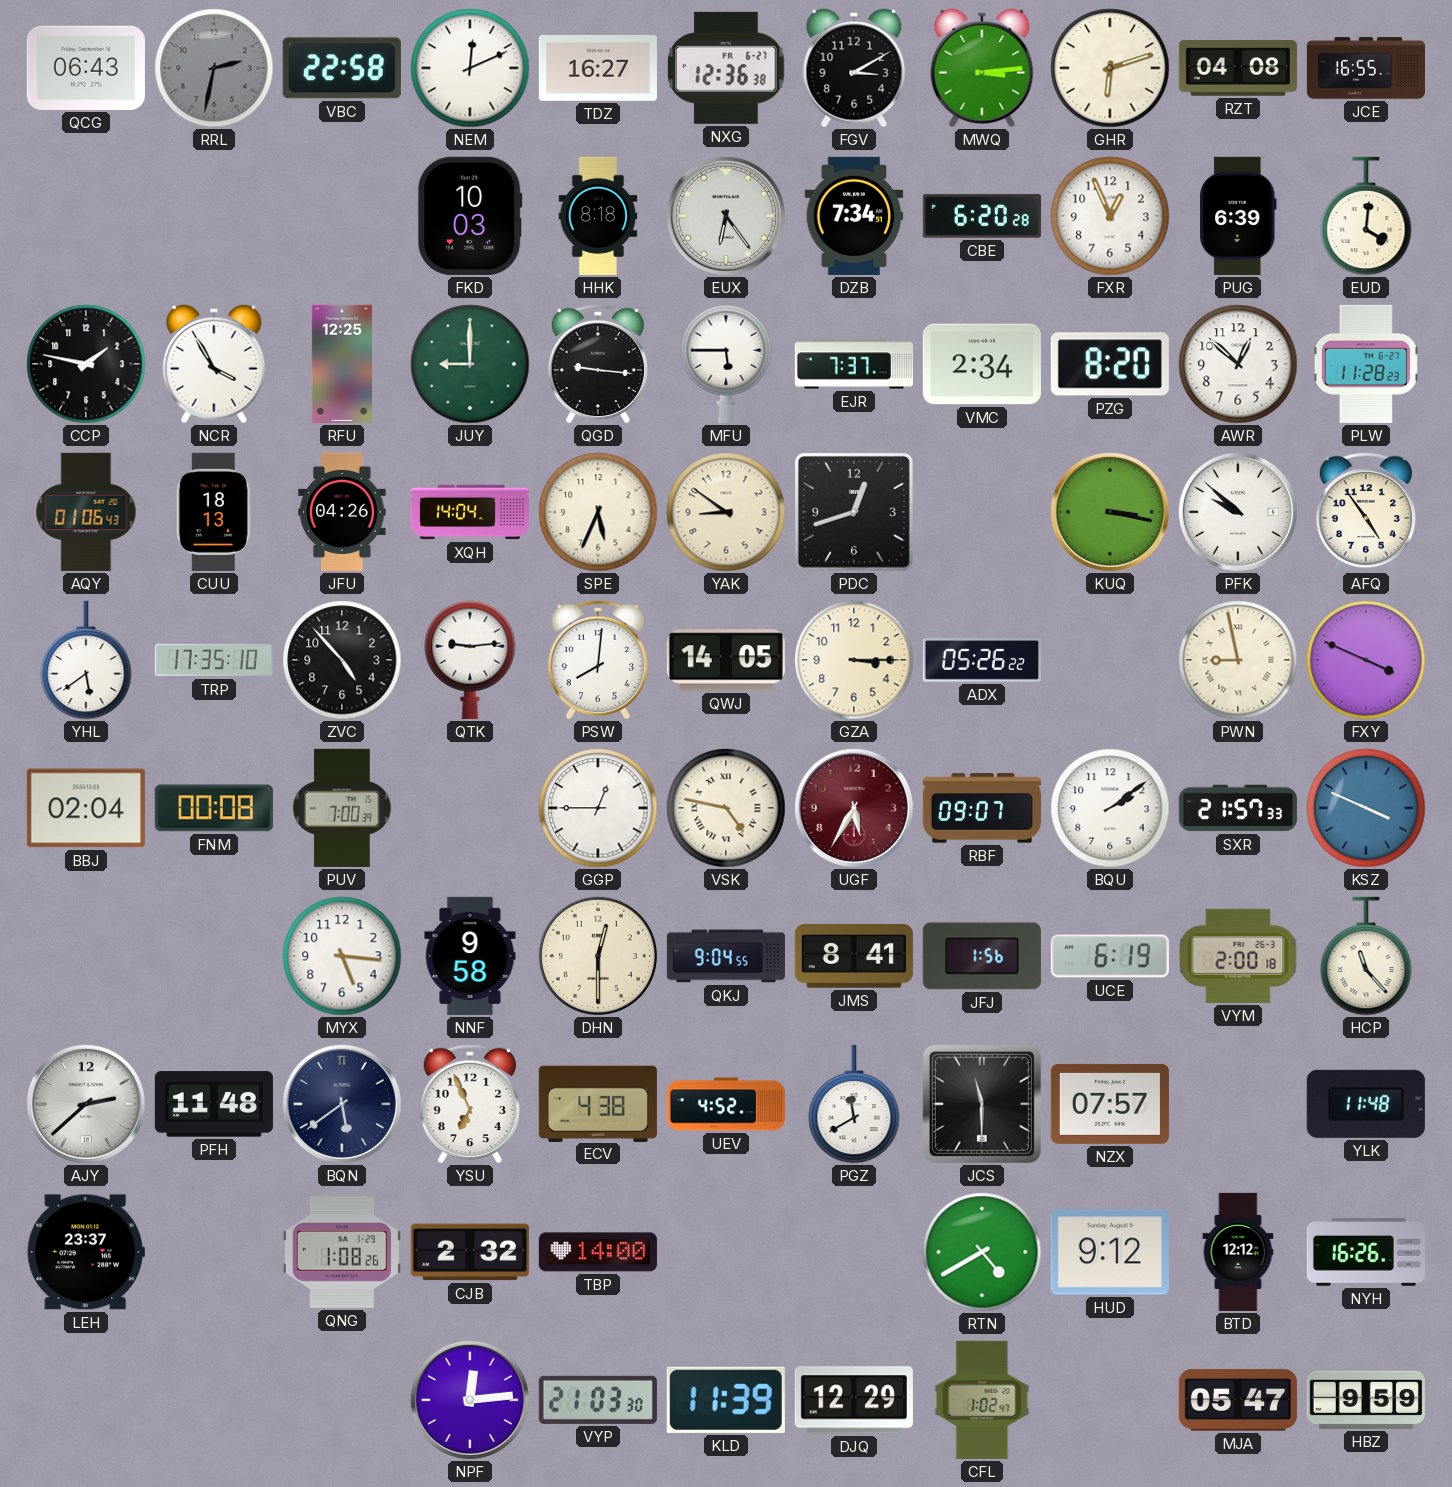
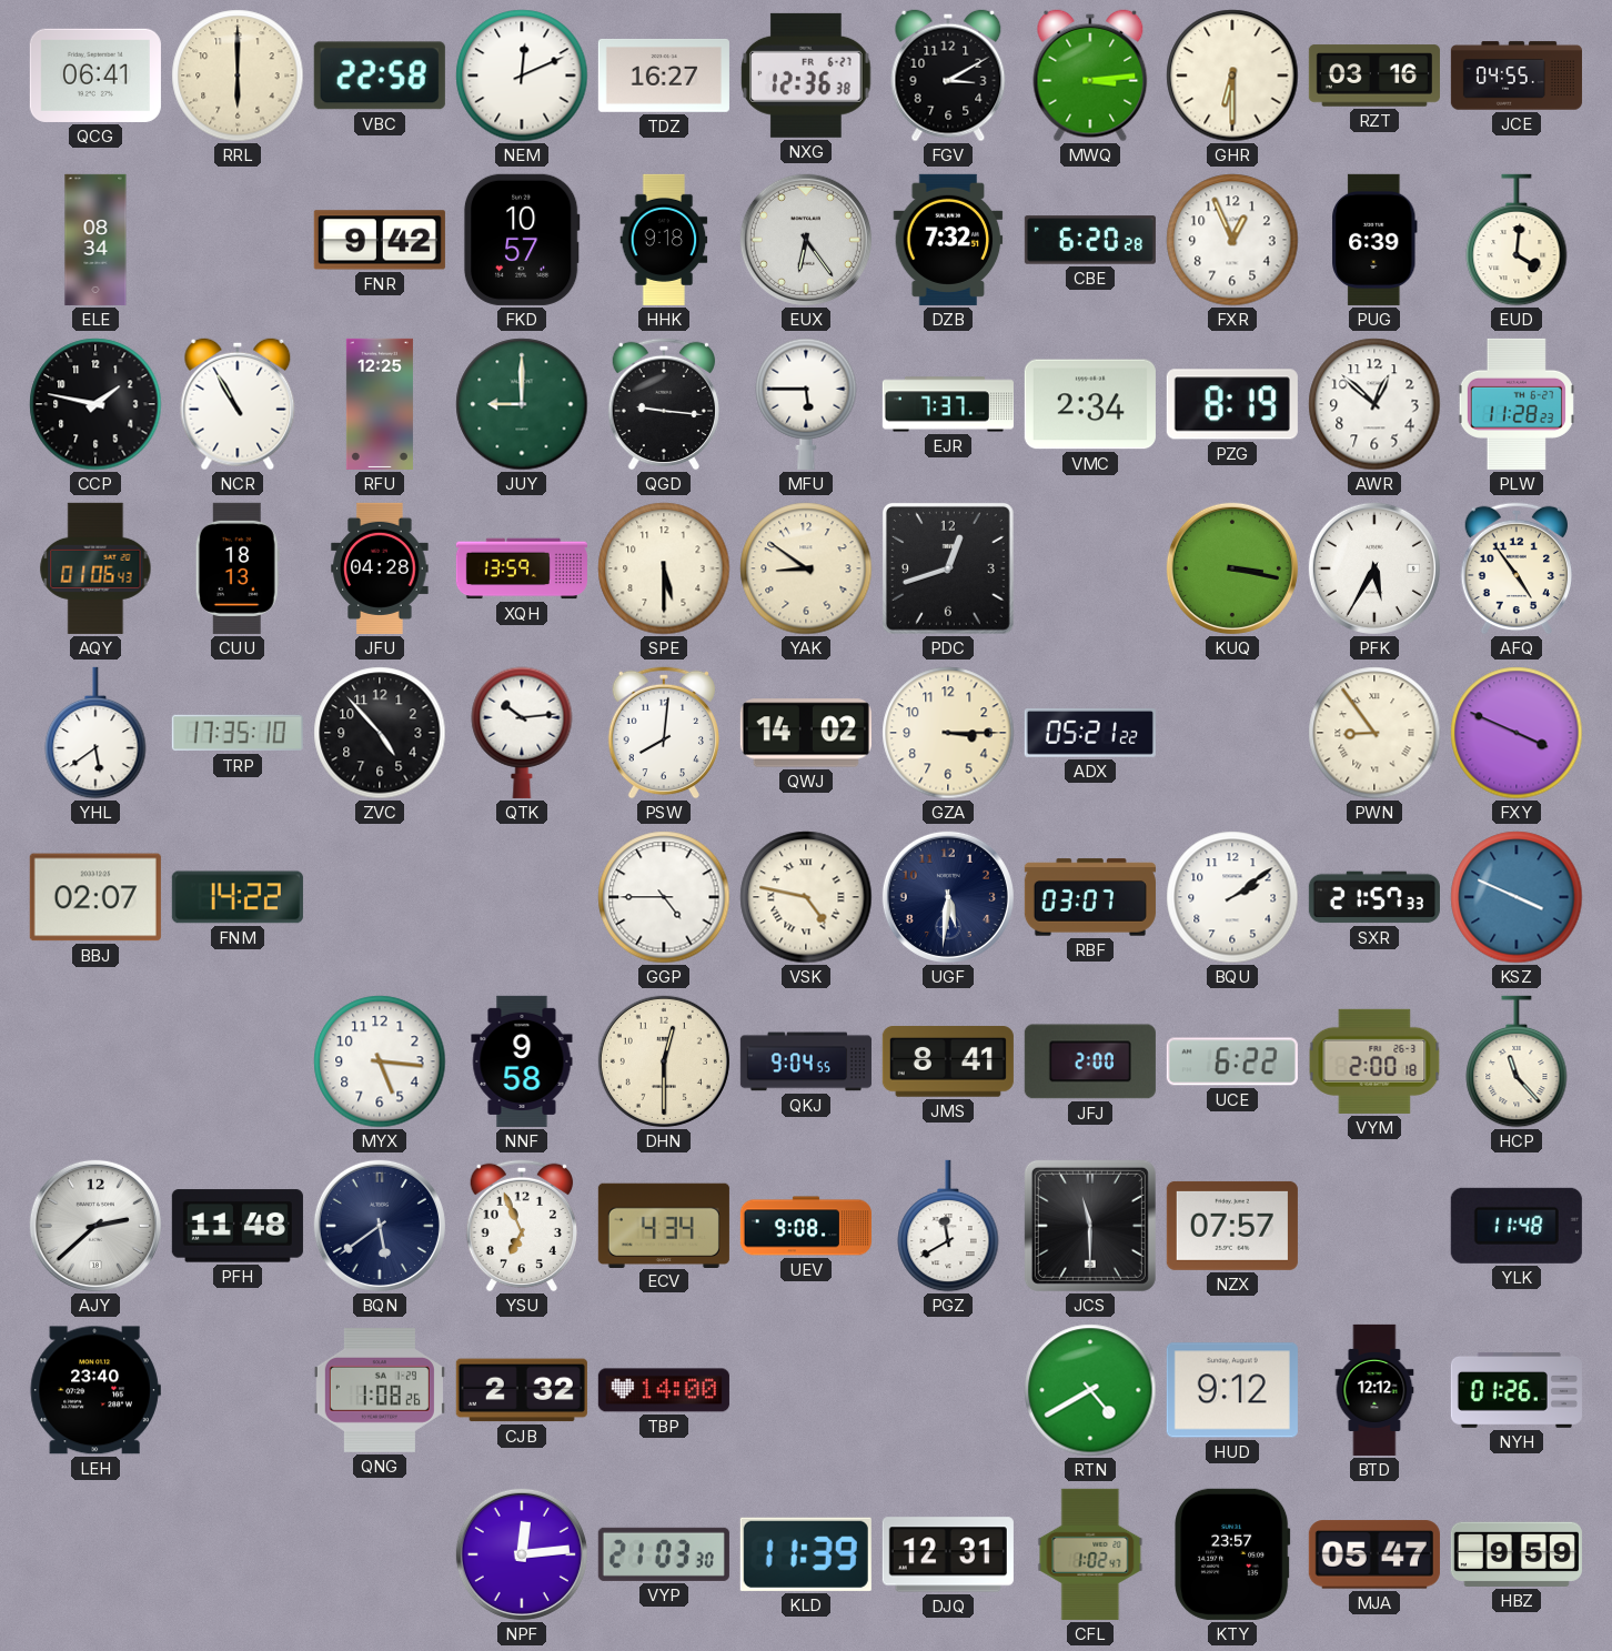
QCG: 06:43 -> 06:41
RRL: 2:32 -> 6:00
RRL dial: grey -> cream
GHR: 6:12 -> 6:30
RZT: 04:08 -> 03:16
JCE: 16:55 -> 04:55
ELE: none -> 08:34
FNR: none -> 9:42
FKD: 10:03 -> 10:57
HHK: 8:18 -> 9:18
DZB: 7:34 -> 7:32
NCR: 3:55 -> 10:55
PZG: 8:20 -> 8:19
JFU: 04:26 -> 04:28
XQH: 14:04 -> 13:59
SPE: 5:34 -> 5:30
PFK: 9:52 -> 5:35
QTK: 9:14 -> 10:14
QWJ: 14:05 -> 14:02
ADX: 05:26 -> 05:21
PWN: 8:58 -> 8:54
BBJ: 02:04 -> 02:07
FNM: 00:08 -> 14:22
PUV: 7:00 -> none
GGP: 12:45 -> 4:45
UGF: 5:35 -> 5:31
UGF dial: burgundy -> navy
RBF: 09:07 -> 03:07
JFJ: 1:56 -> 2:00
UCE: 6:19 -> 6:22
ECV: 4:38 -> 4:34
UEV: 4:52 -> 9:08
LEH: 23:37 -> 23:40
NYH: 16:26 -> 01:26
DJQ: 12:29 -> 12:31
KTY: none -> 23:57
